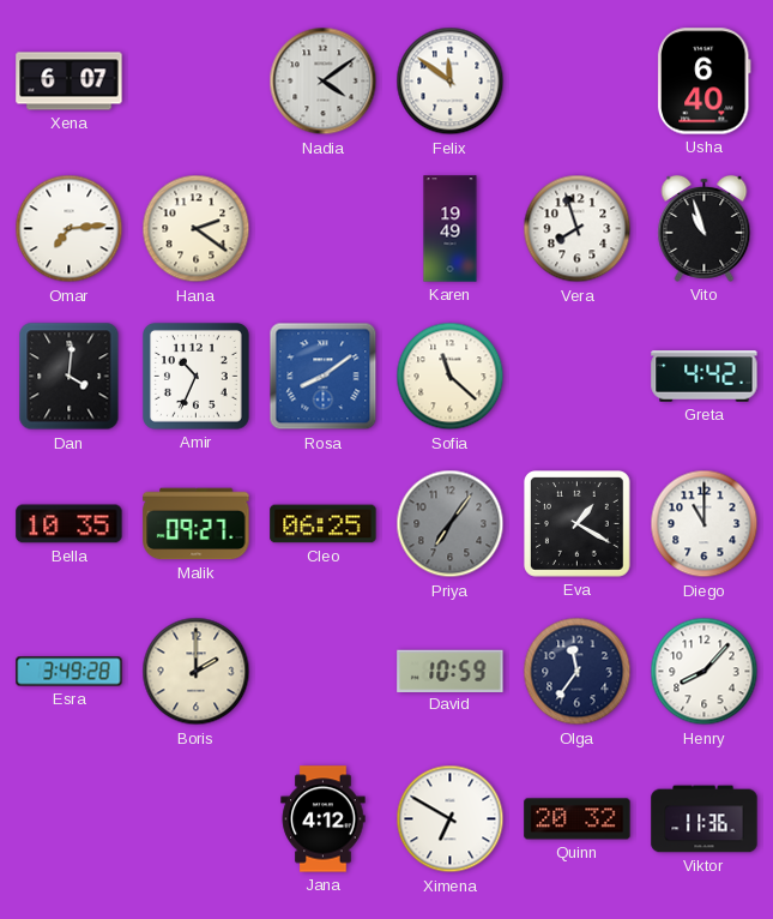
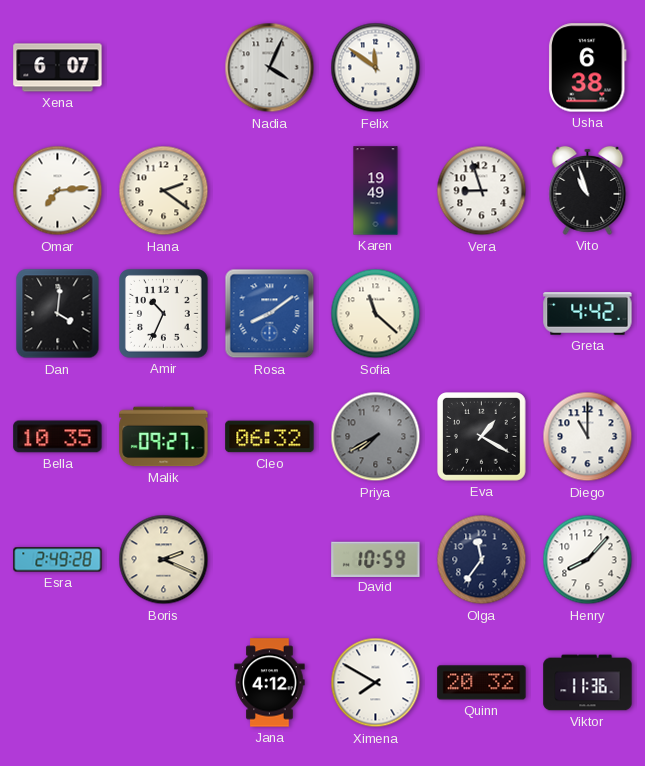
Nadia: 4:09 -> 4:04
Usha: 6:40 -> 6:38
Vera: 7:57 -> 8:57
Cleo: 06:25 -> 06:32
Priya: 7:06 -> 7:40
Esra: 3:49 -> 2:49
Boris: 2:00 -> 2:19
Ximena: 6:50 -> 7:50
